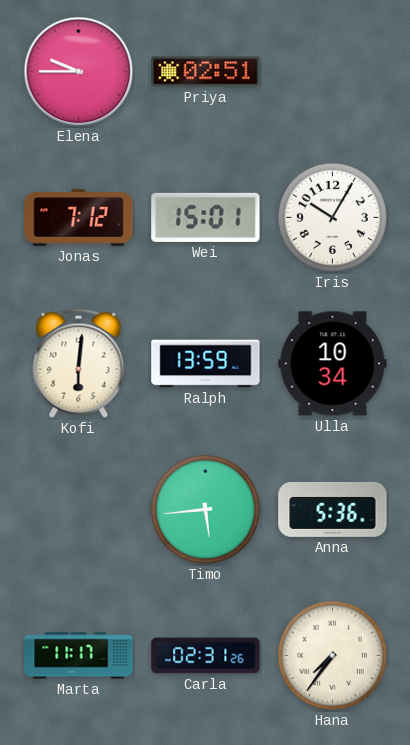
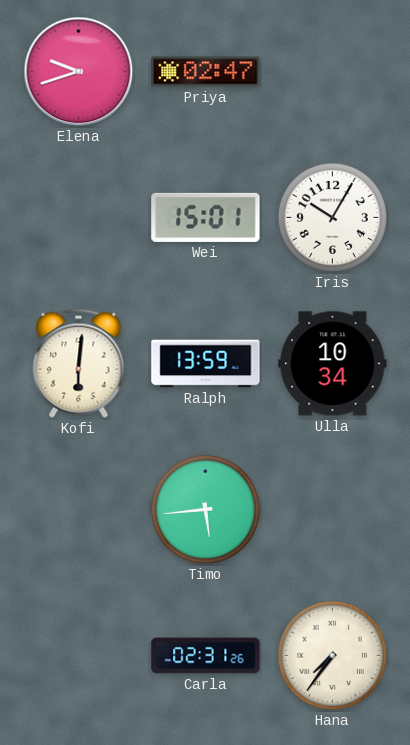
Elena: 9:45 -> 9:42
Priya: 02:51 -> 02:47
Jonas: 7:12 -> none
Anna: 5:36 -> none
Marta: 11:17 -> none
